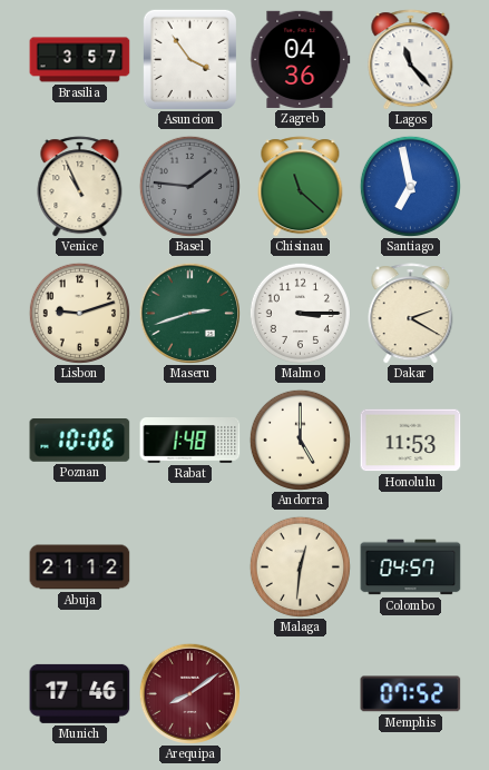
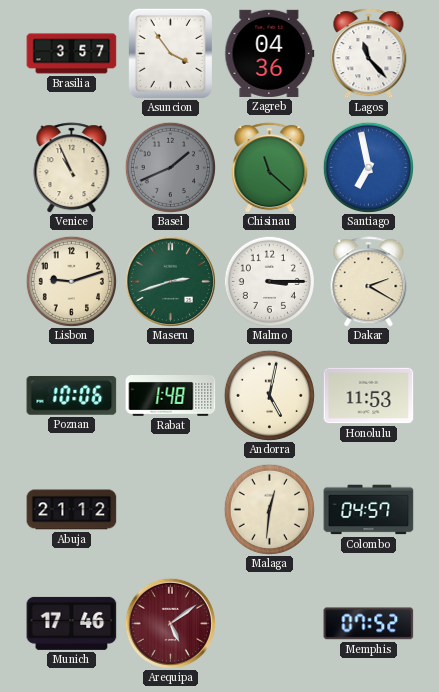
Basel: 1:46 -> 1:41
Andorra: 5:00 -> 5:02
Arequipa: 8:09 -> 5:09
